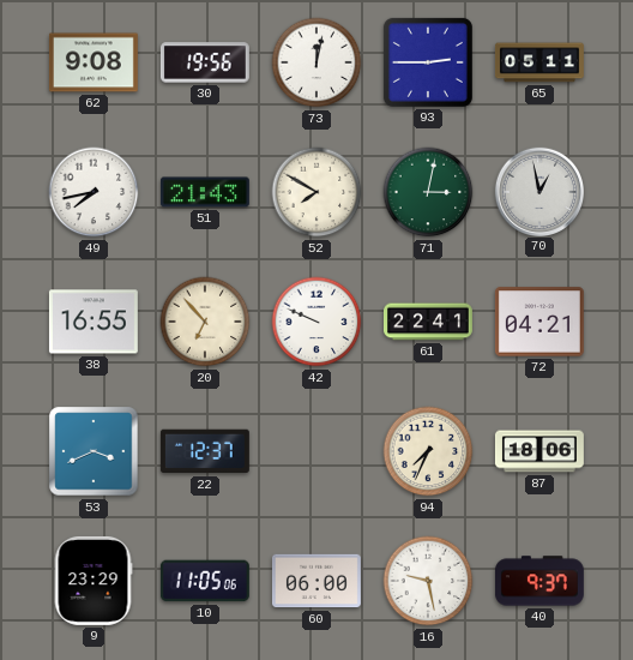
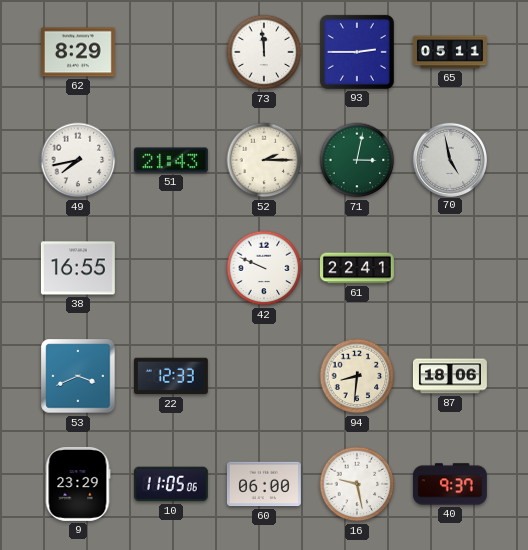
62: 9:08 -> 8:29
30: 19:56 -> none
73: 12:02 -> 11:59
52: 7:50 -> 2:15
70: 12:58 -> 4:58
20: 6:53 -> none
72: 04:21 -> none
22: 12:37 -> 12:33
94: 7:34 -> 8:31
